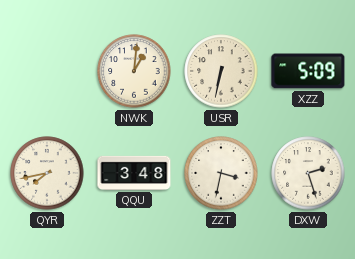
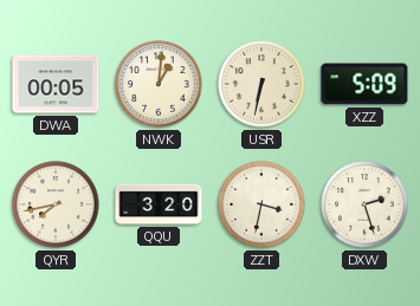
DWA: none -> 00:05
QQU: 3:48 -> 3:20
